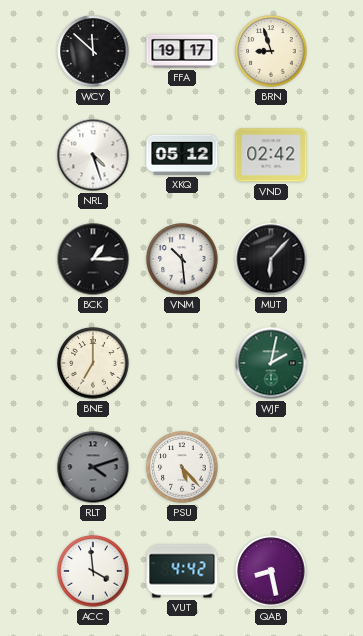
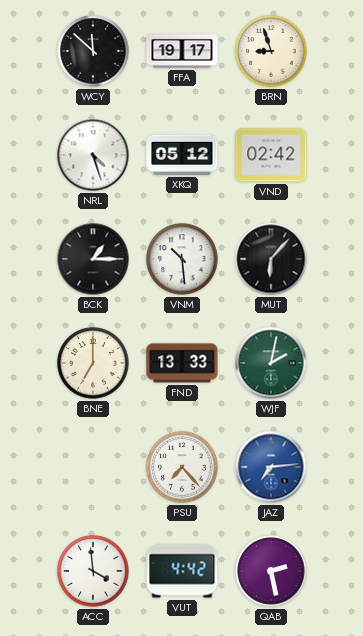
FND: none -> 13:33
RLT: 4:12 -> none
PSU: 5:23 -> 7:23
JAZ: none -> 7:14
QAB: 8:28 -> 2:28
